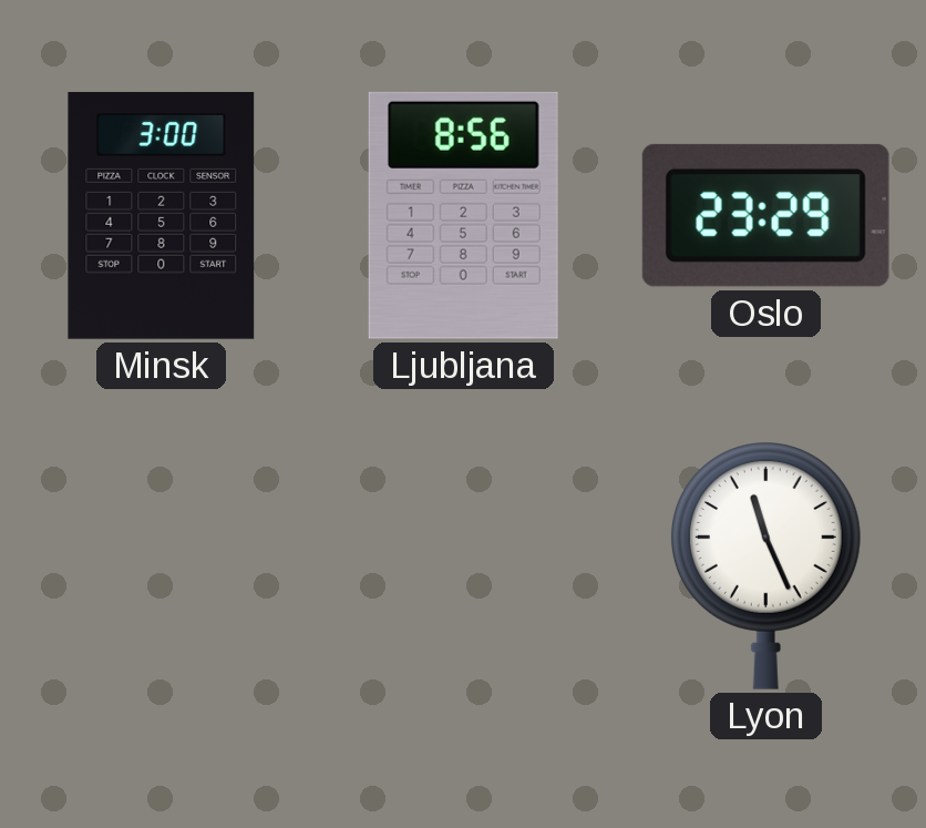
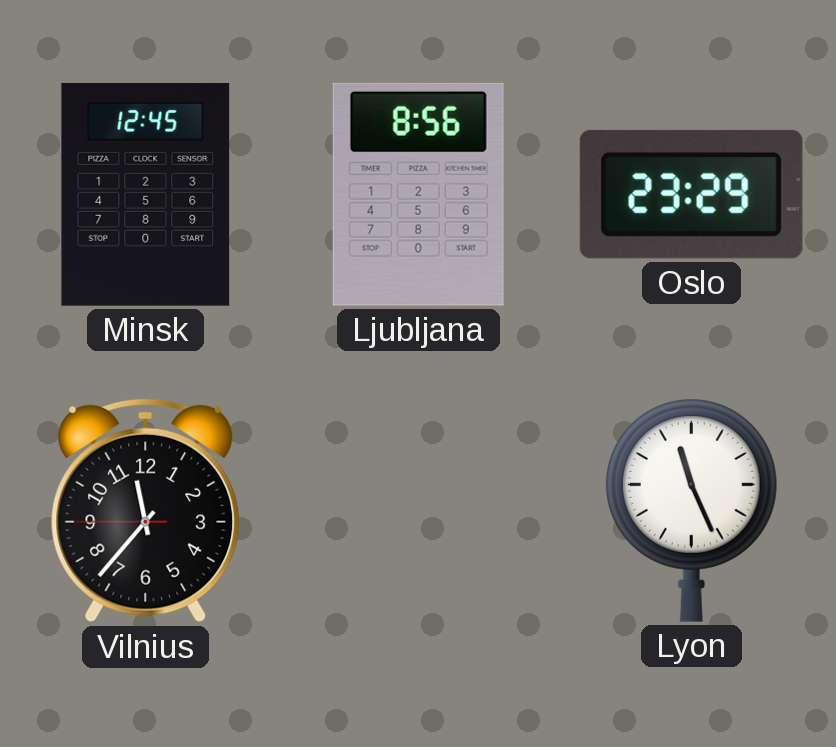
Minsk: 3:00 -> 12:45
Vilnius: none -> 11:36
